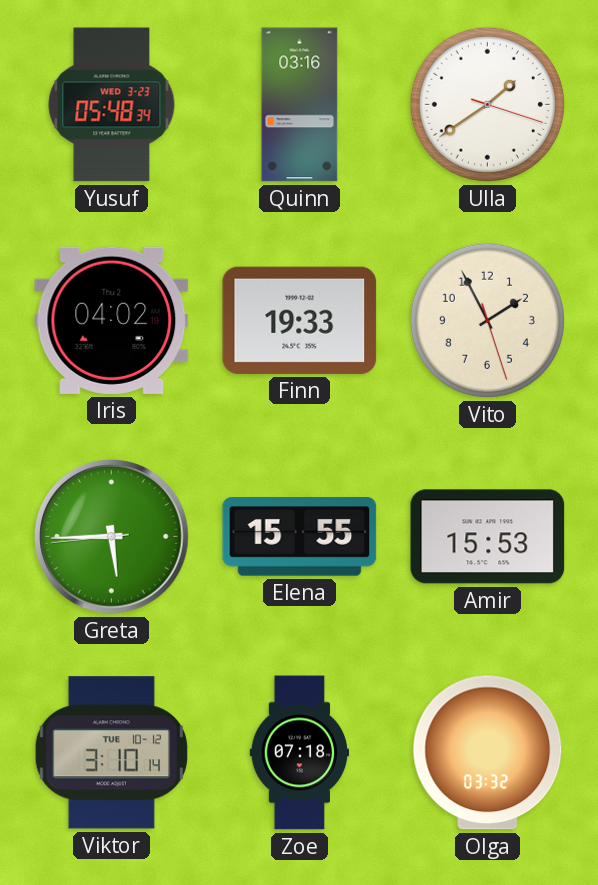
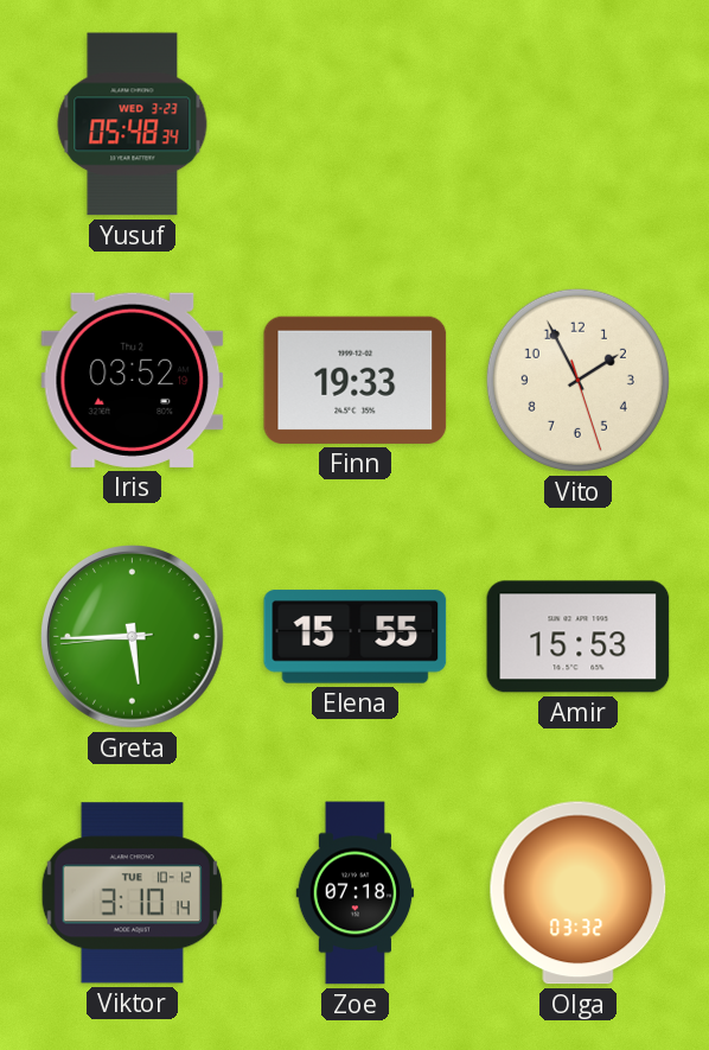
Quinn: 03:16 -> none
Ulla: 1:39 -> none
Iris: 04:02 -> 03:52
